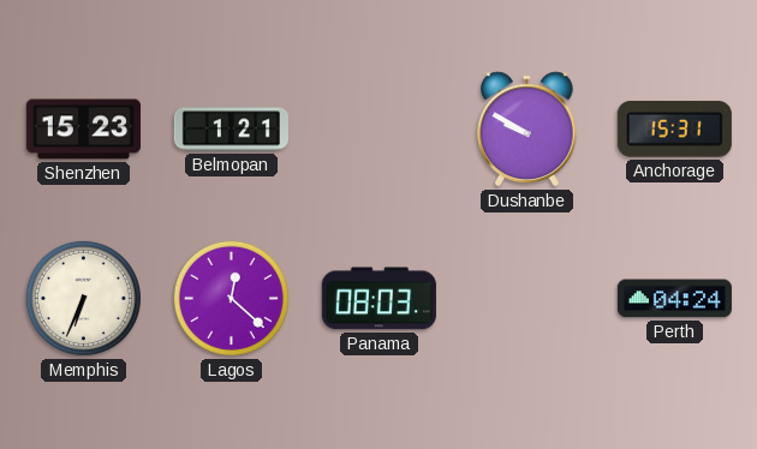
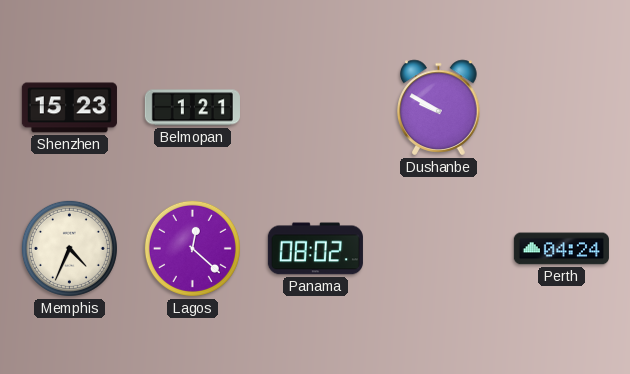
Anchorage: 15:31 -> none
Memphis: 6:34 -> 4:34
Panama: 08:03 -> 08:02
